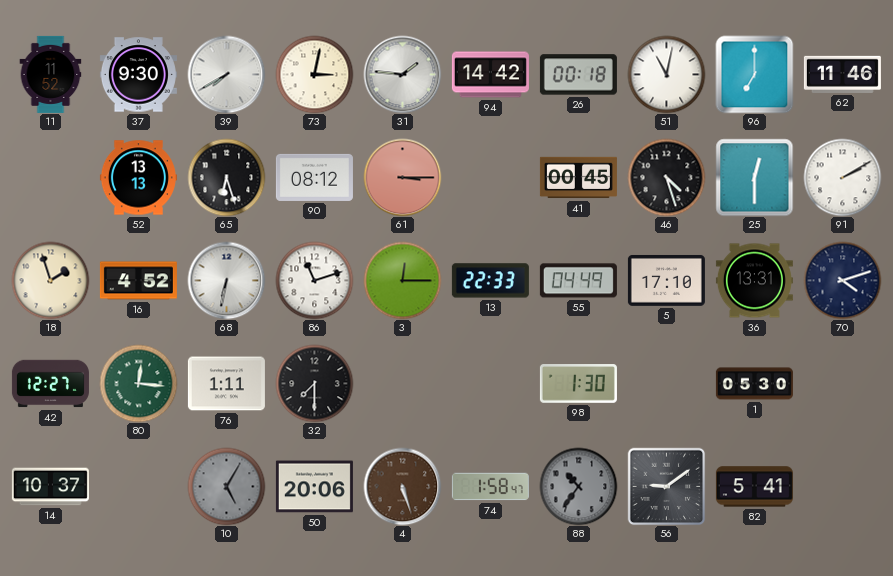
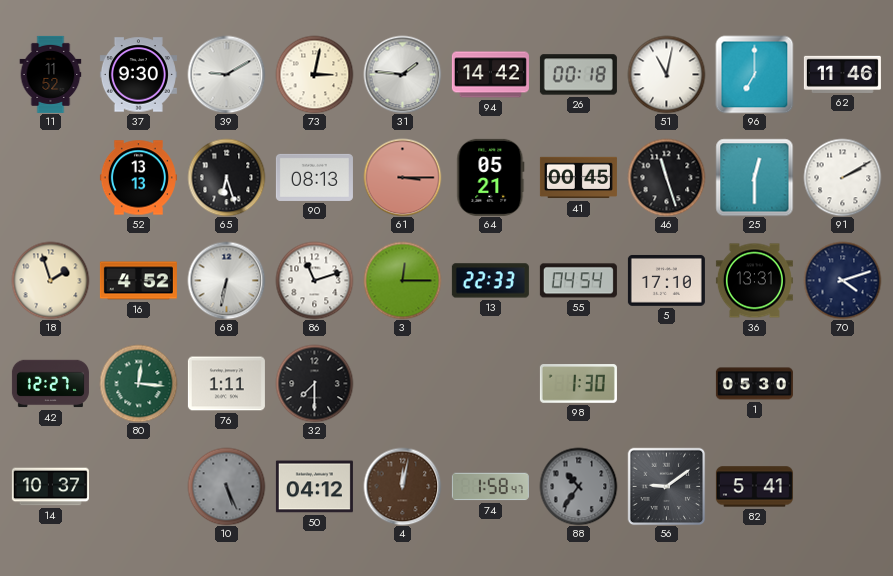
39: 7:40 -> 9:10
90: 08:12 -> 08:13
64: none -> 05:21
46: 4:27 -> 11:27
55: 04:49 -> 04:54
10: 5:05 -> 5:26
50: 20:06 -> 04:12
4: 5:27 -> 12:02
